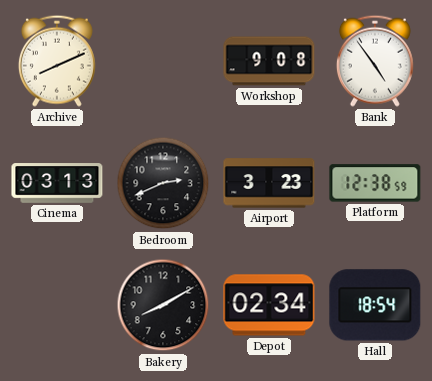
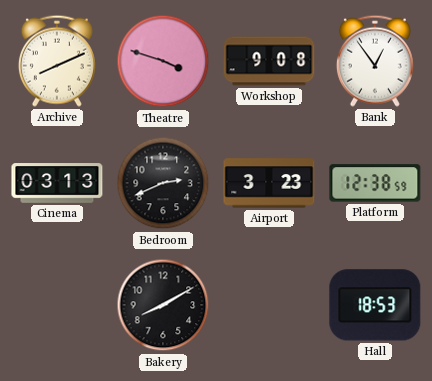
Theatre: none -> 3:48
Bank: 4:54 -> 12:54
Depot: 02:34 -> none
Hall: 18:54 -> 18:53
